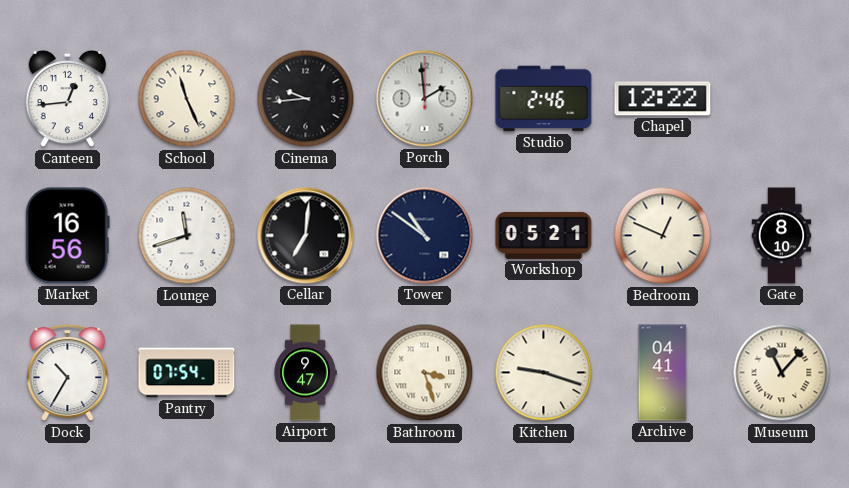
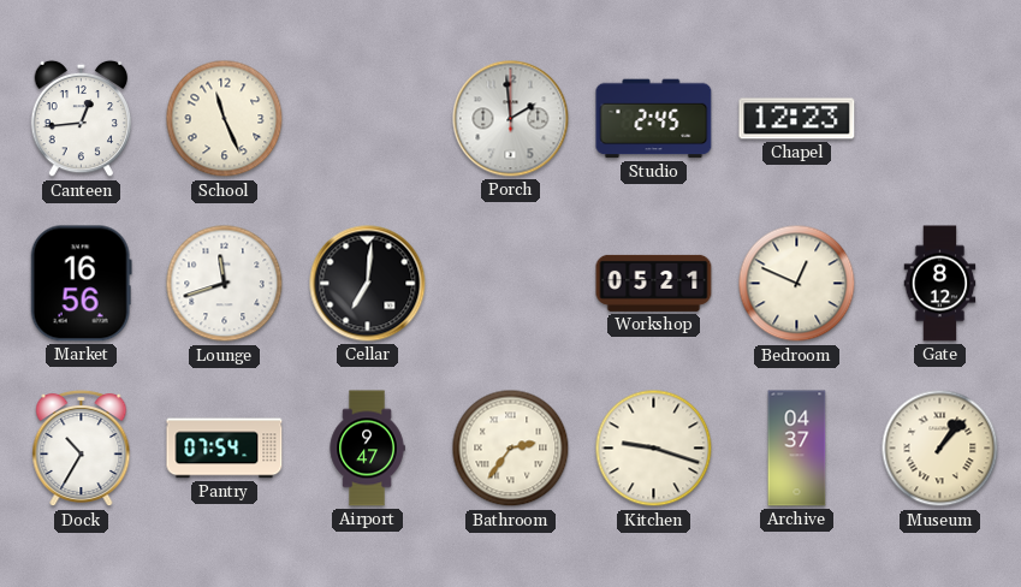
Cinema: 9:44 -> none
Studio: 2:46 -> 2:45
Chapel: 12:22 -> 12:23
Tower: 10:51 -> none
Gate: 8:10 -> 8:12
Bathroom: 3:27 -> 2:36
Archive: 04:41 -> 04:37
Museum: 11:07 -> 1:07
